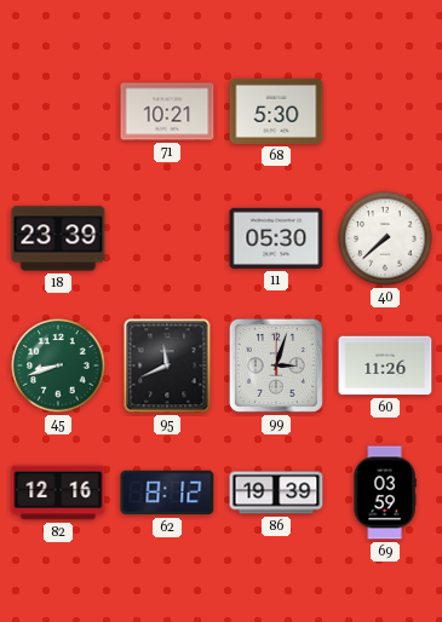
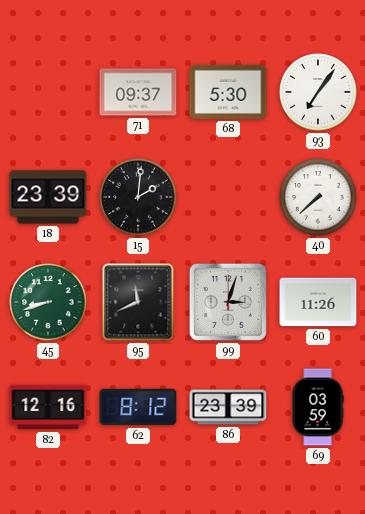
71: 10:21 -> 09:37
93: none -> 7:06
15: none -> 2:01
11: 05:30 -> none
86: 19:39 -> 23:39
